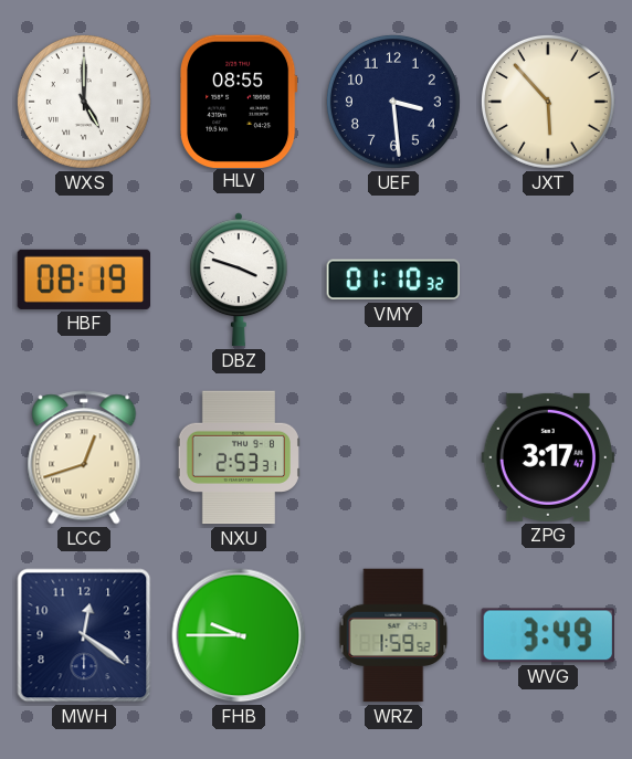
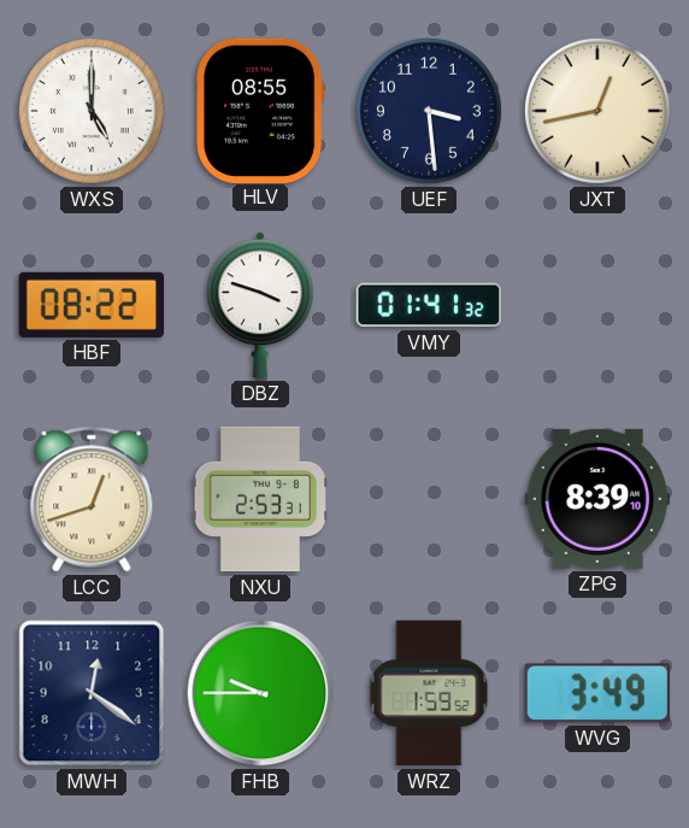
JXT: 5:53 -> 12:43
HBF: 08:19 -> 08:22
VMY: 01:10 -> 01:41
ZPG: 3:17 -> 8:39
